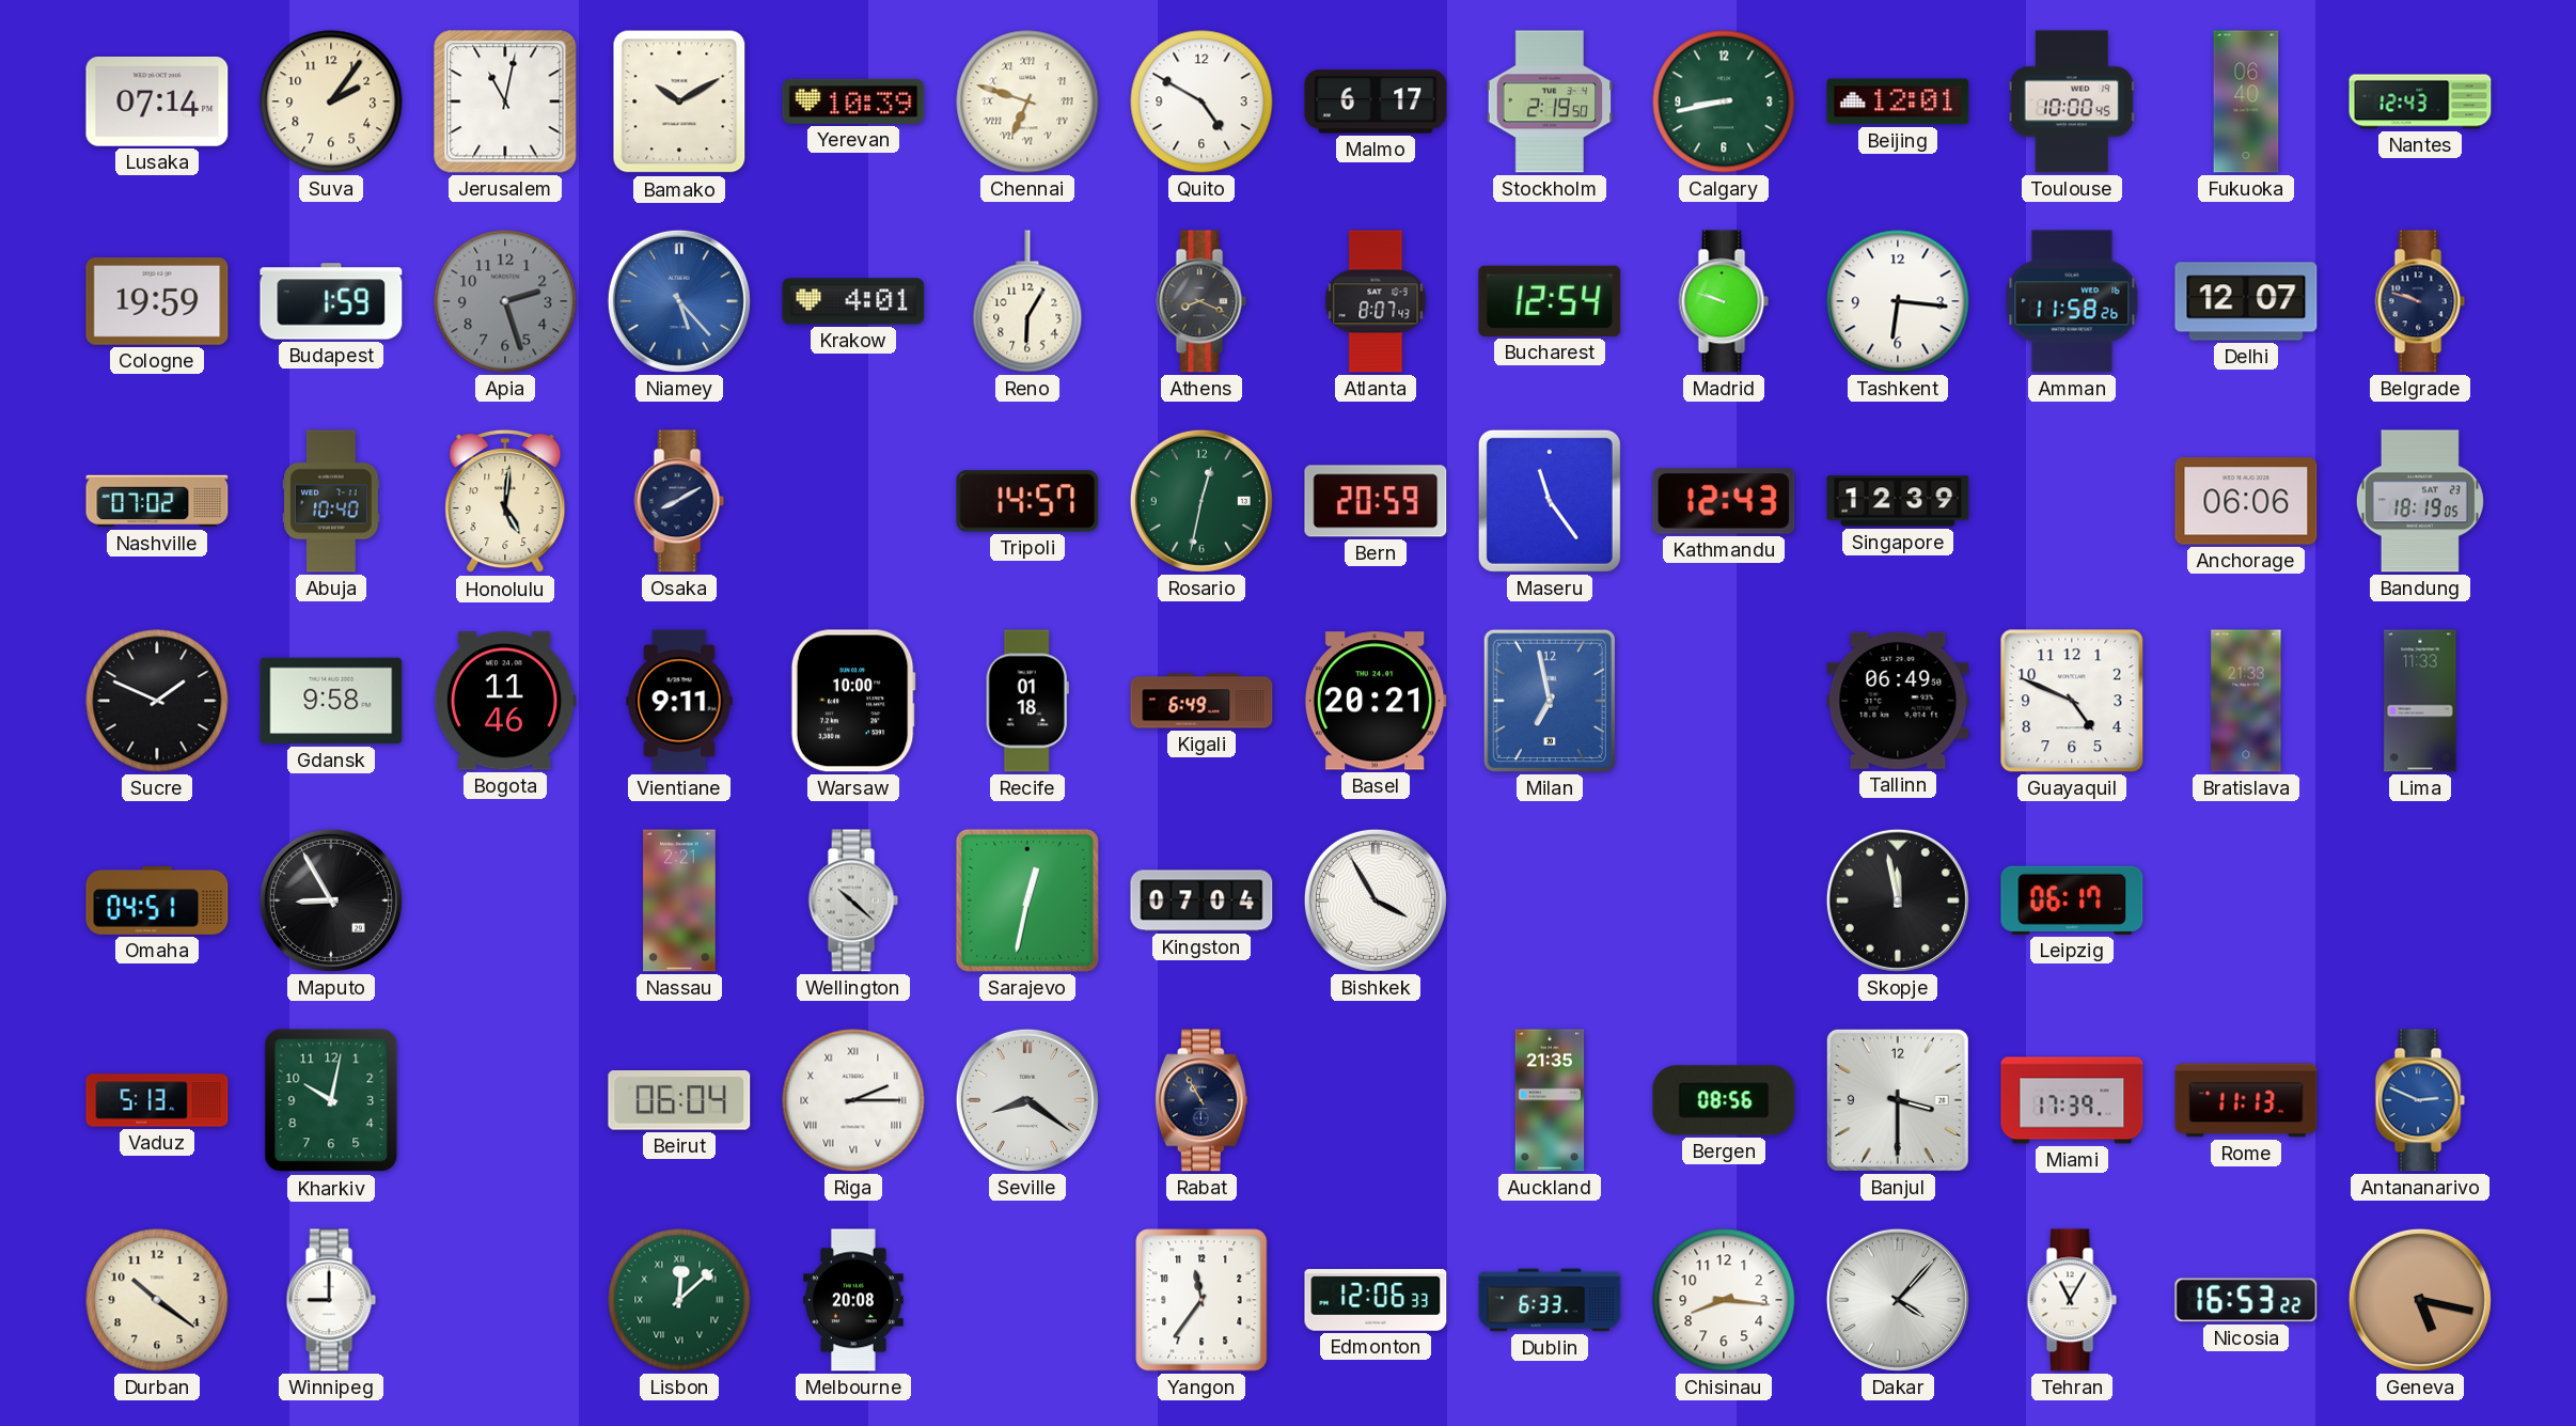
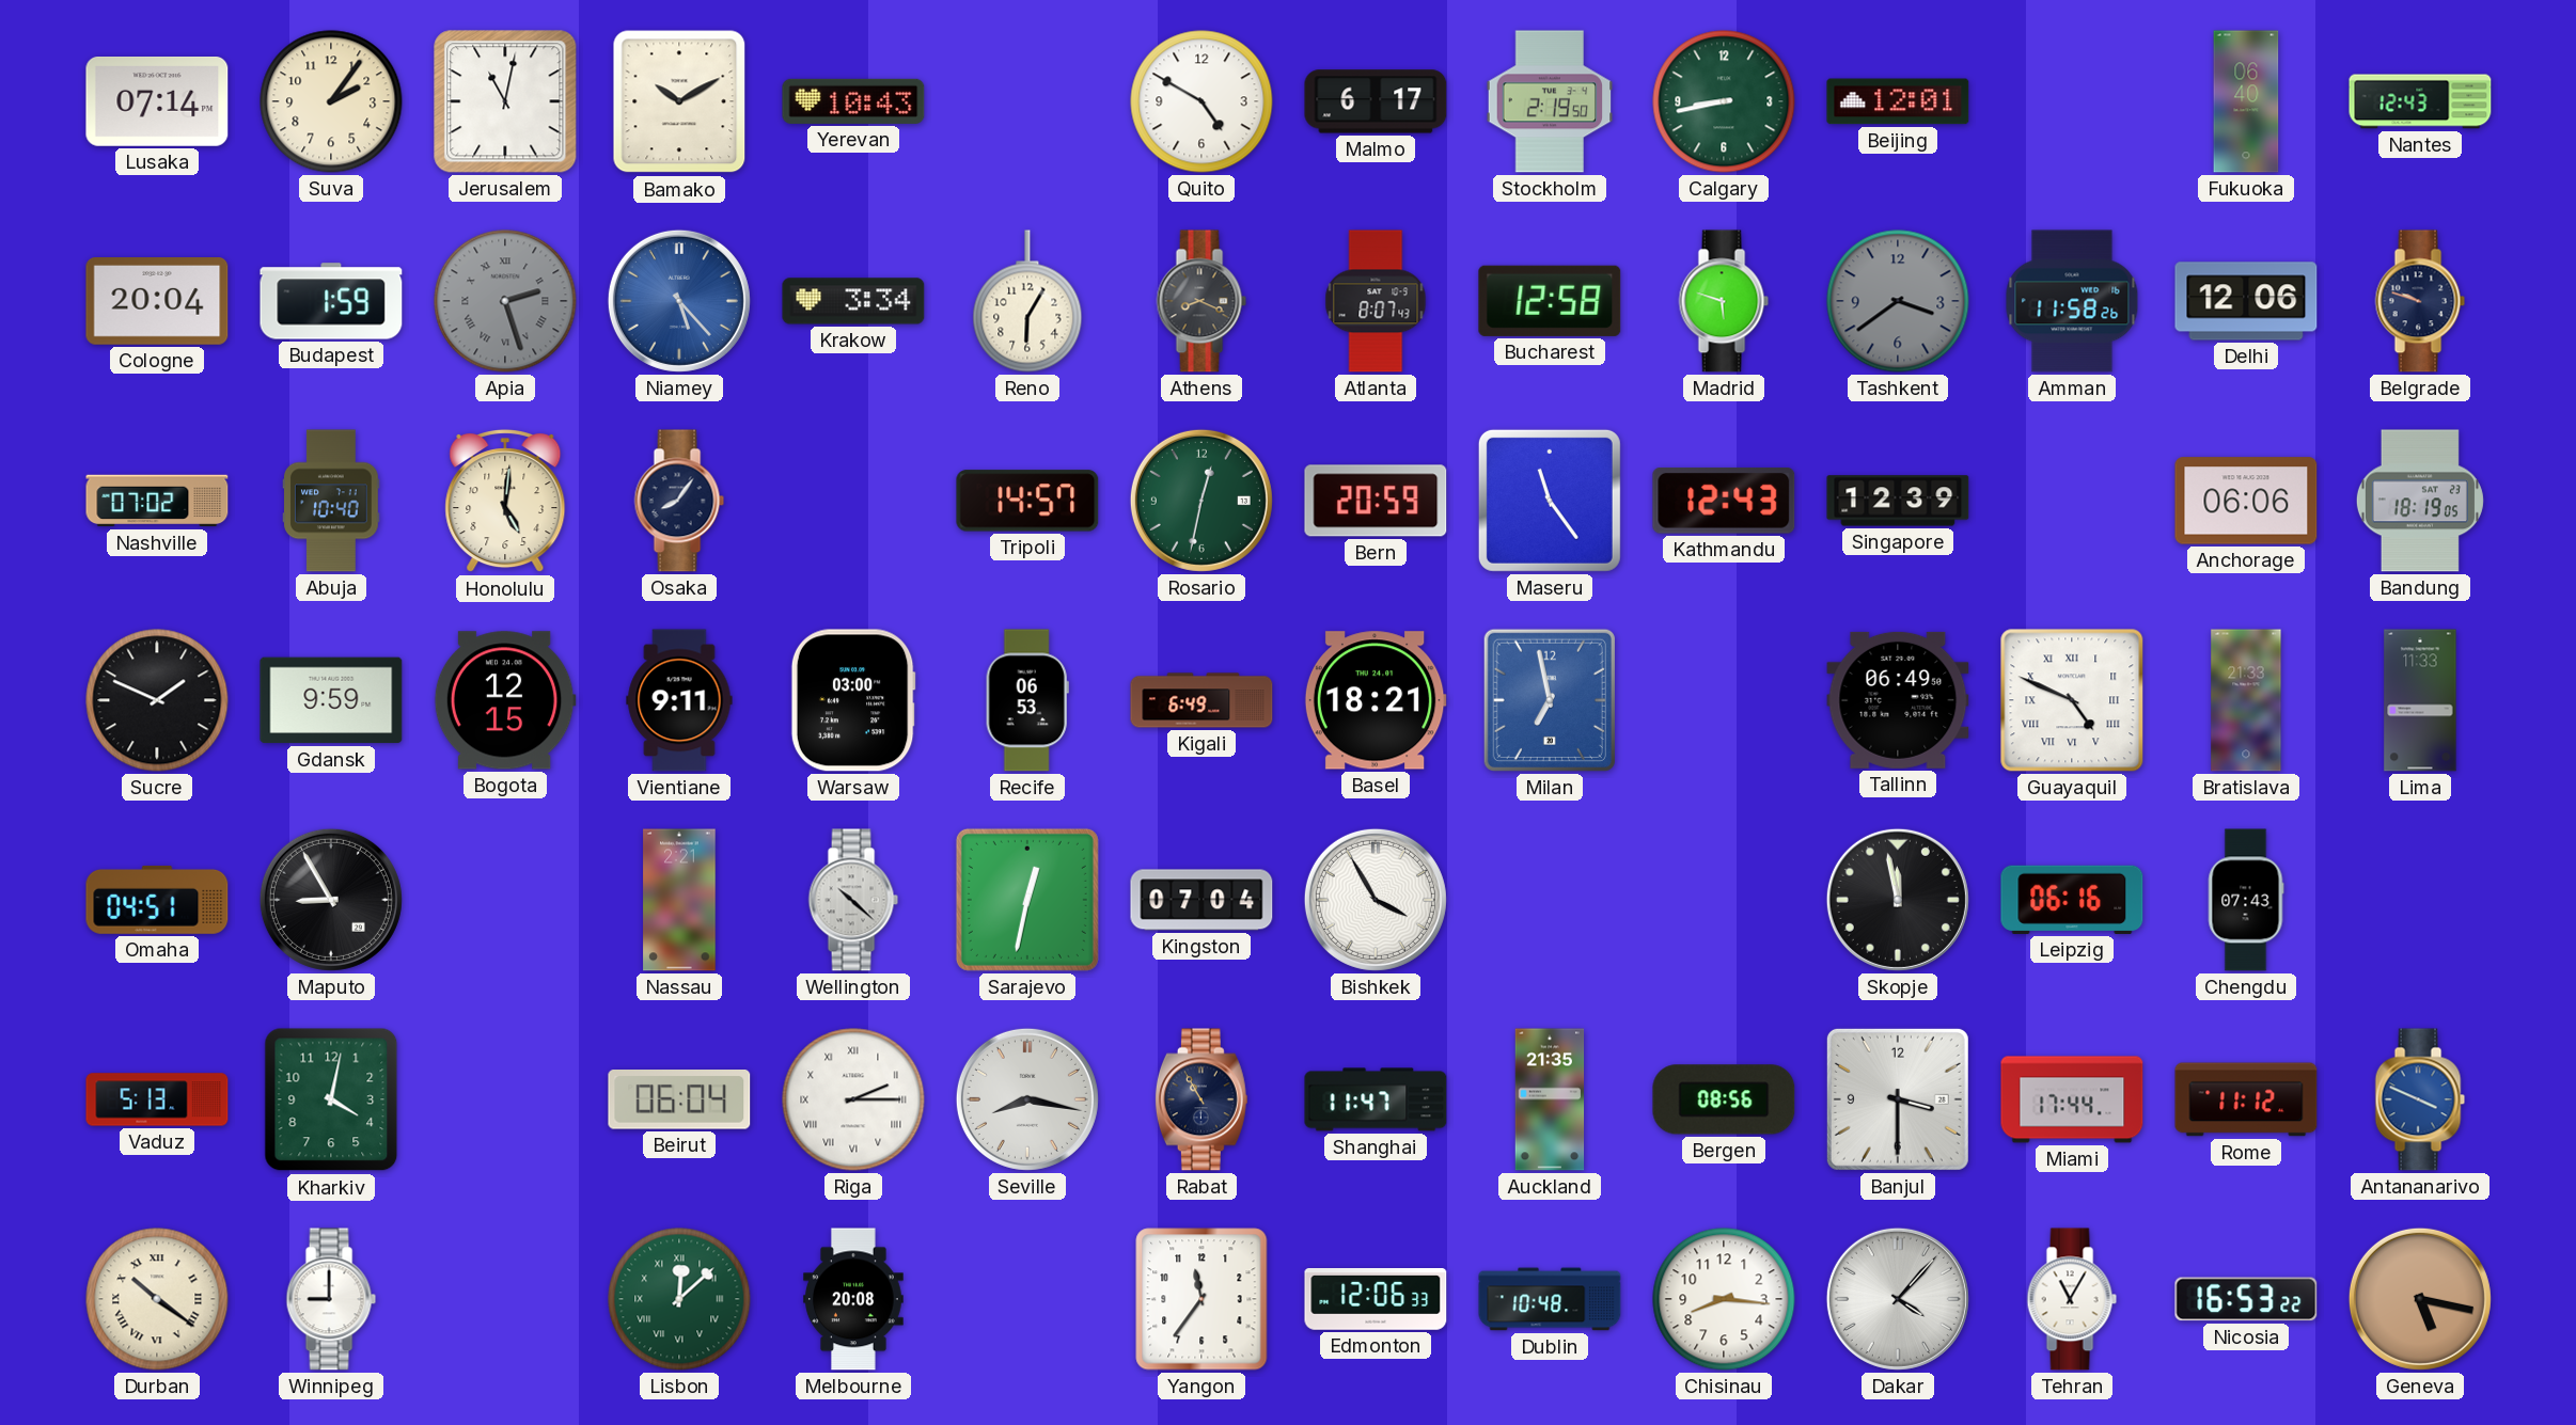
Yerevan: 10:39 -> 10:43
Chennai: 6:48 -> none
Toulouse: 10:00 -> none
Cologne: 19:59 -> 20:04
Apia numerals: Arabic -> Roman
Krakow: 4:01 -> 3:34
Bucharest: 12:54 -> 12:58
Madrid: 9:48 -> 5:48
Tashkent: 6:16 -> 3:39
Tashkent dial: white -> grey
Delhi: 12:07 -> 12:06
Osaka: 8:10 -> 8:06
Gdansk: 9:58 -> 9:59
Bogota: 11:46 -> 12:15
Warsaw: 10:00 -> 03:00
Recife: 01:18 -> 06:53
Basel: 20:21 -> 18:21
Guayaquil numerals: Arabic -> Roman
Leipzig: 06:17 -> 06:16
Chengdu: none -> 07:43
Kharkiv: 10:02 -> 4:02
Seville: 8:21 -> 8:17
Shanghai: none -> 11:47
Miami: 17:39 -> 17:44
Rome: 11:13 -> 11:12
Antananarivo: 2:49 -> 3:49
Durban numerals: Arabic -> Roman
Dublin: 6:33 -> 10:48
